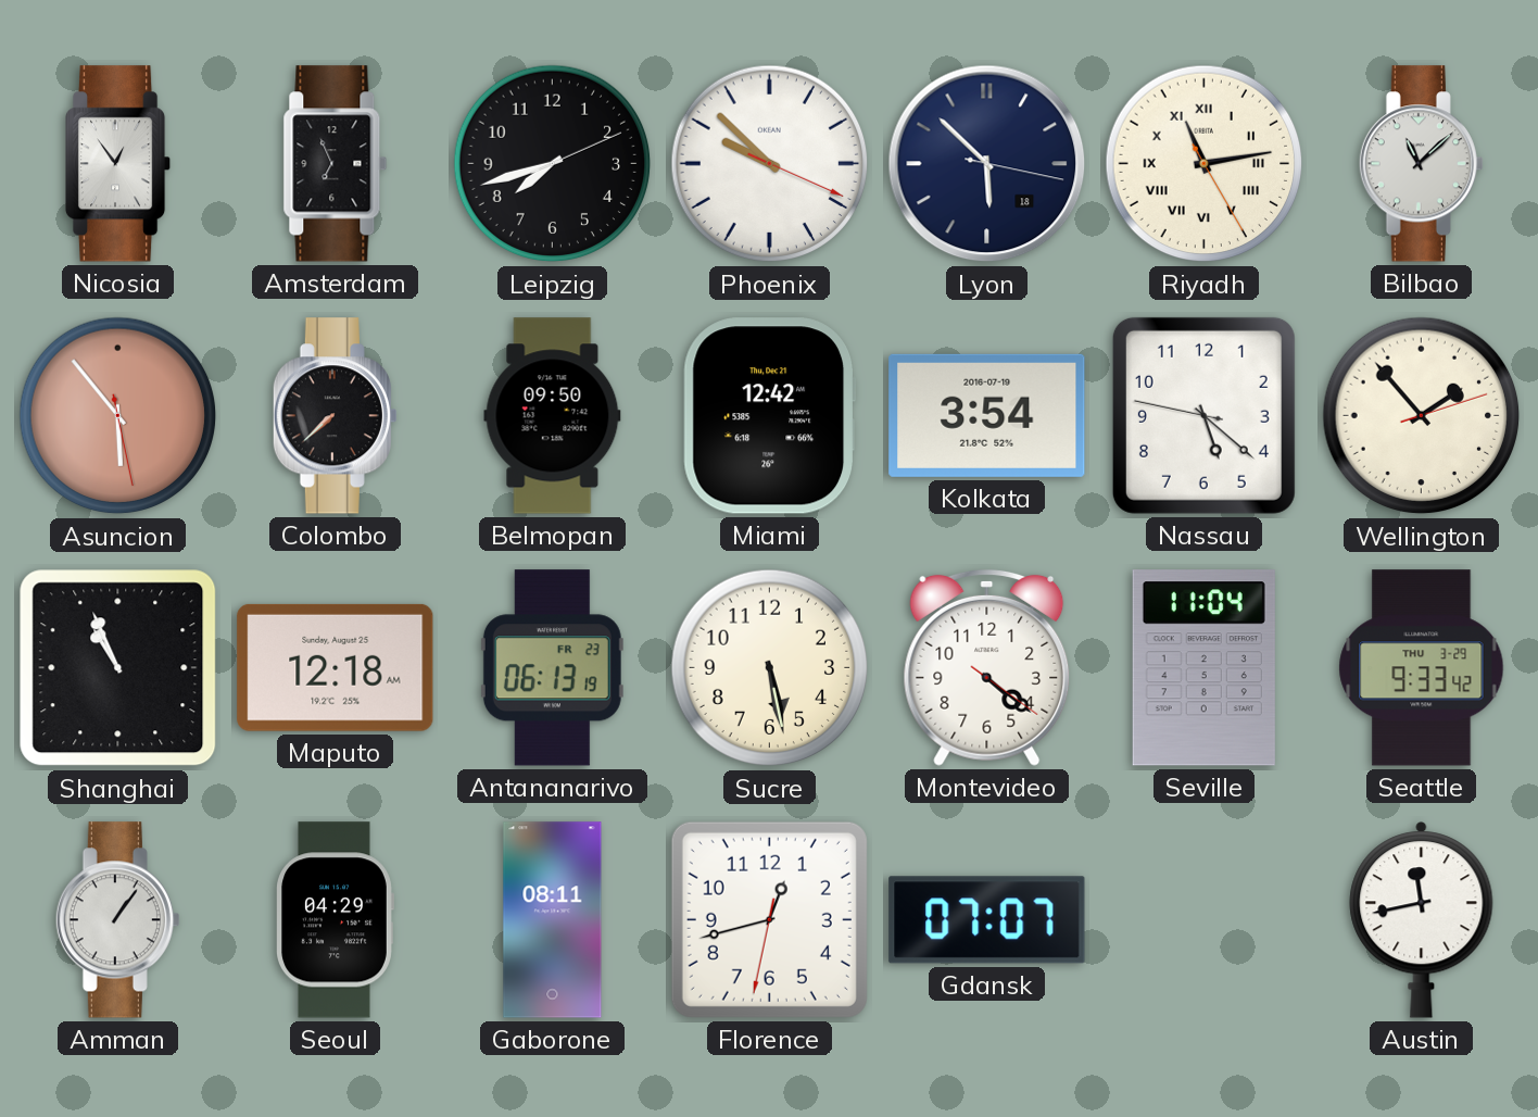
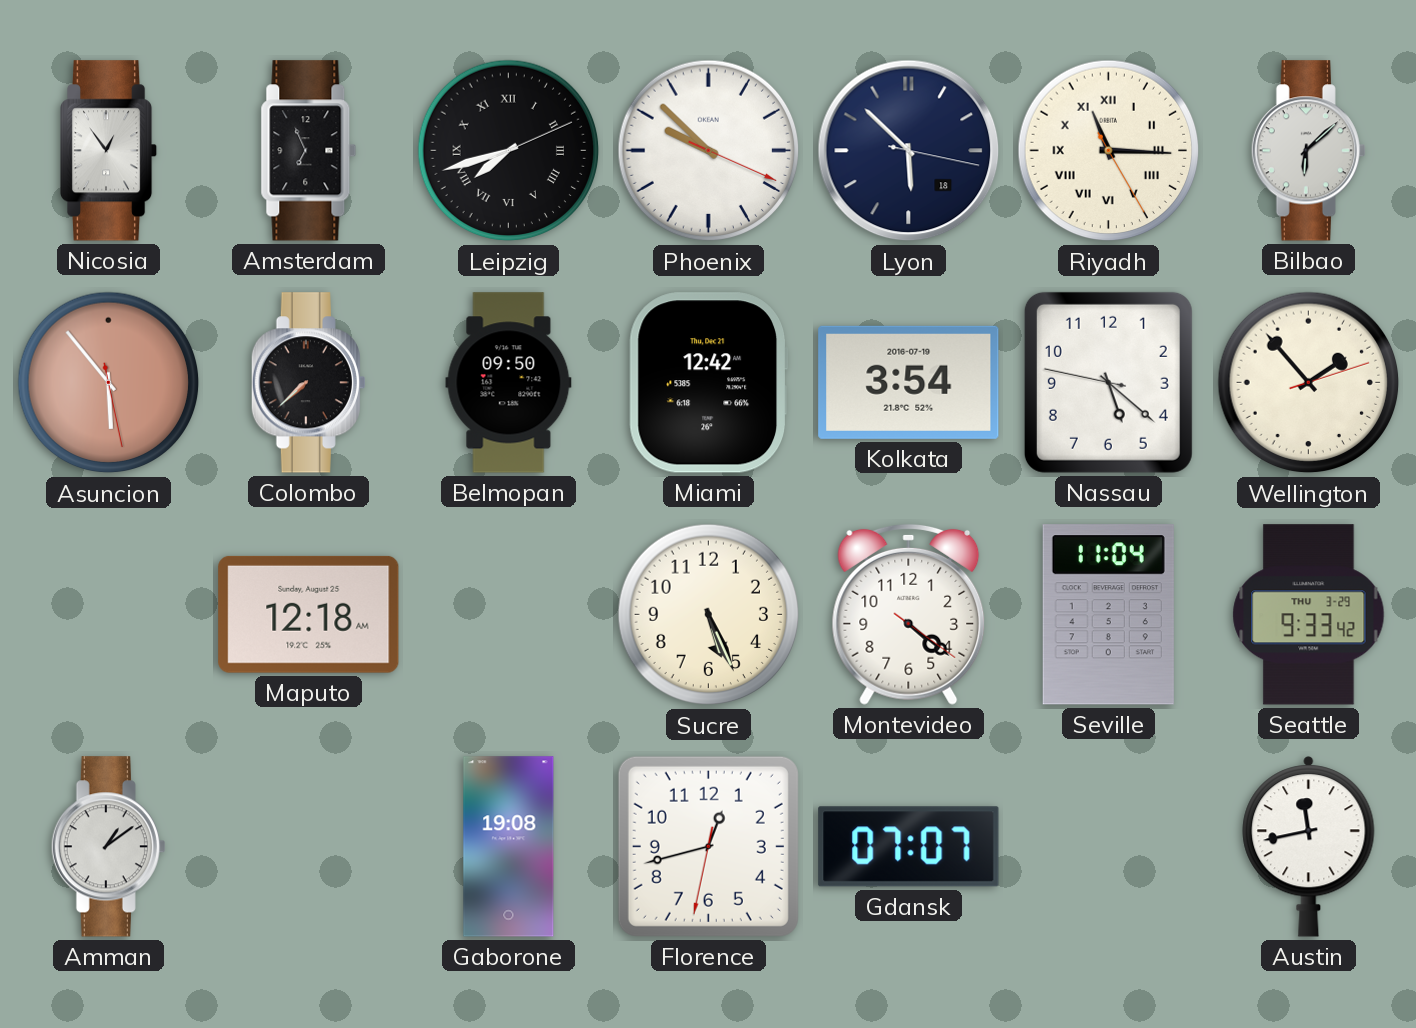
Leipzig numerals: Arabic -> Roman
Riyadh: 11:13 -> 11:15
Bilbao: 11:08 -> 6:08
Shanghai: 10:56 -> none
Antananarivo: 06:13 -> none
Sucre: 5:28 -> 5:26
Amman: 1:06 -> 1:09
Seoul: 04:29 -> none
Gaborone: 08:11 -> 19:08
